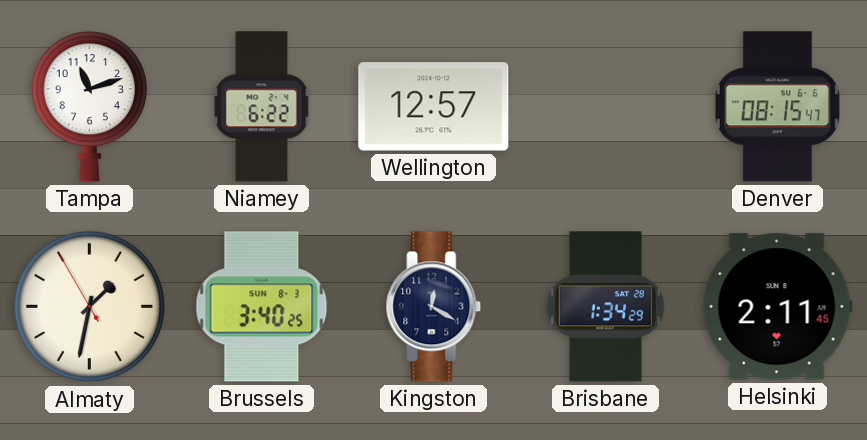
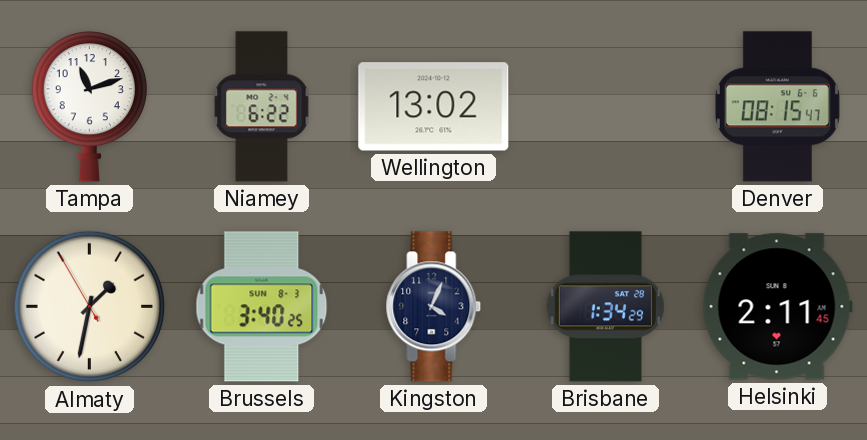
Wellington: 12:57 -> 13:02
Kingston: 12:20 -> 4:04
